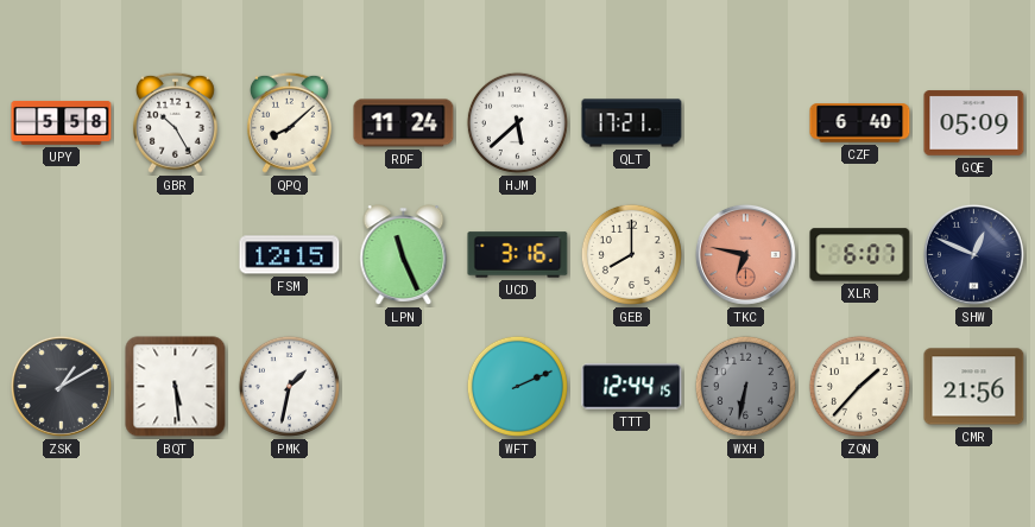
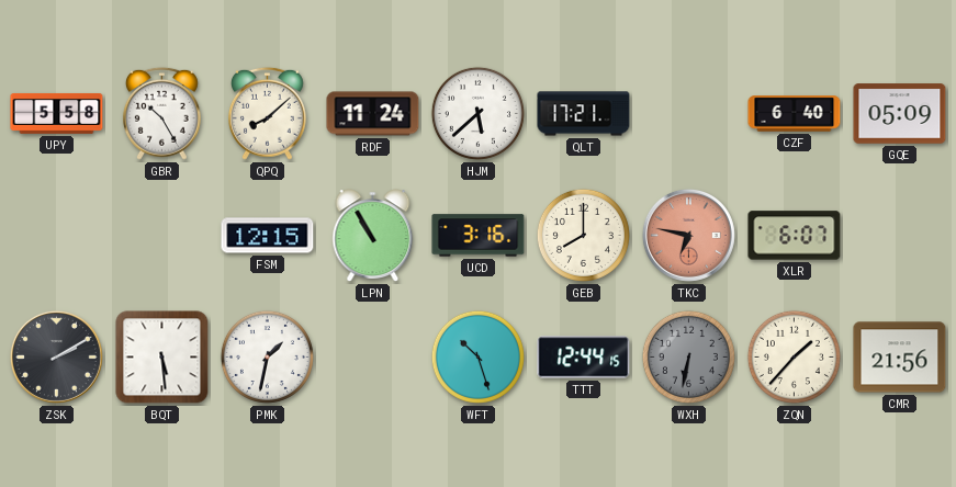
LPN: 11:26 -> 10:55
SHW: 12:49 -> none
ZSK: 1:10 -> 2:10
WFT: 2:11 -> 10:27
